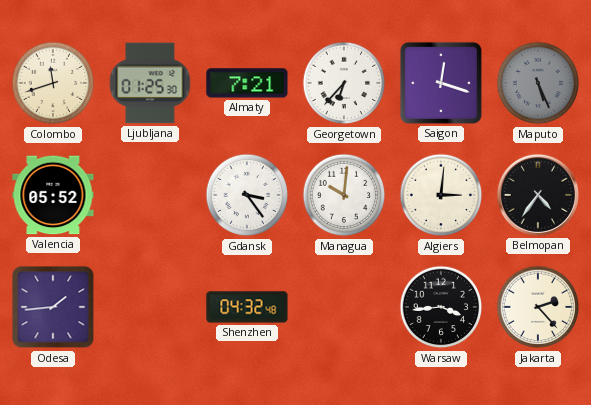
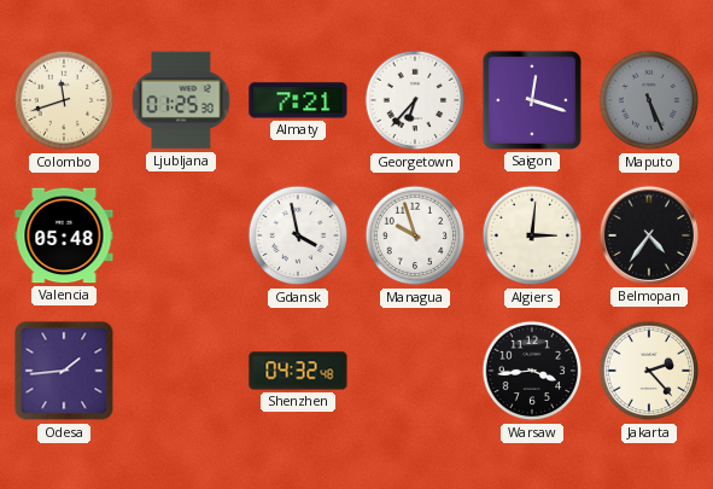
Valencia: 05:52 -> 05:48
Gdansk: 3:24 -> 3:58
Managua: 10:01 -> 9:57
